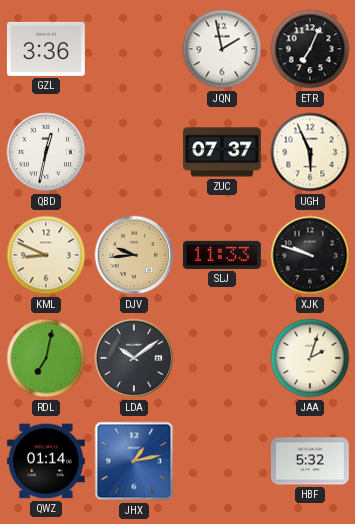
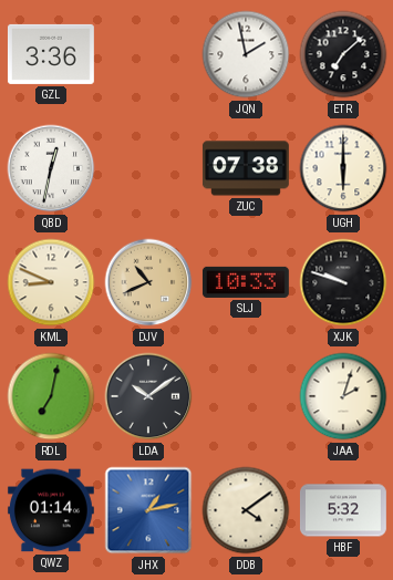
ETR: 7:04 -> 7:08
ZUC: 07:37 -> 07:38
UGH: 5:56 -> 6:00
DJV: 9:44 -> 10:41
SLJ: 11:33 -> 10:33
DDB: none -> 4:09
